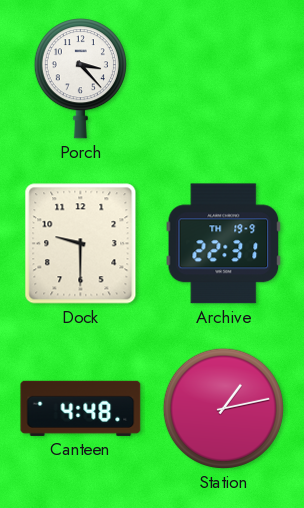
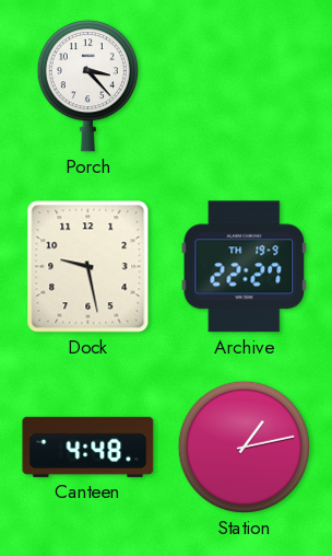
Dock: 9:30 -> 9:28
Archive: 22:31 -> 22:27
